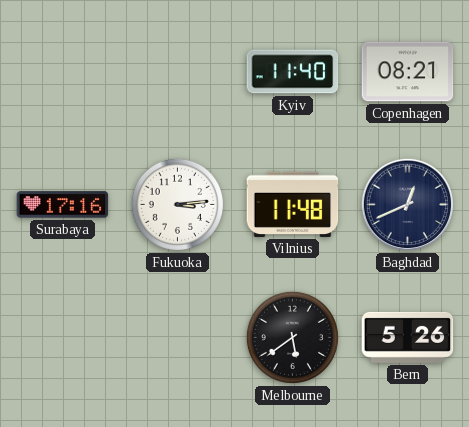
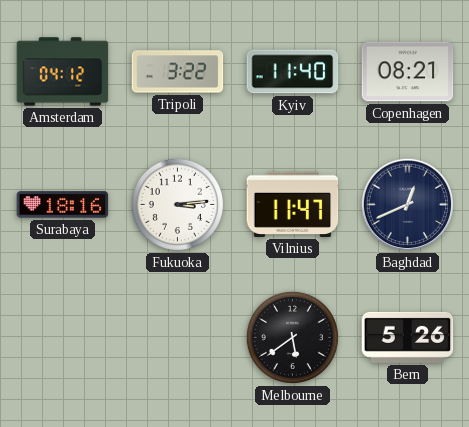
Amsterdam: none -> 04:12
Tripoli: none -> 3:22
Surabaya: 17:16 -> 18:16
Vilnius: 11:48 -> 11:47
